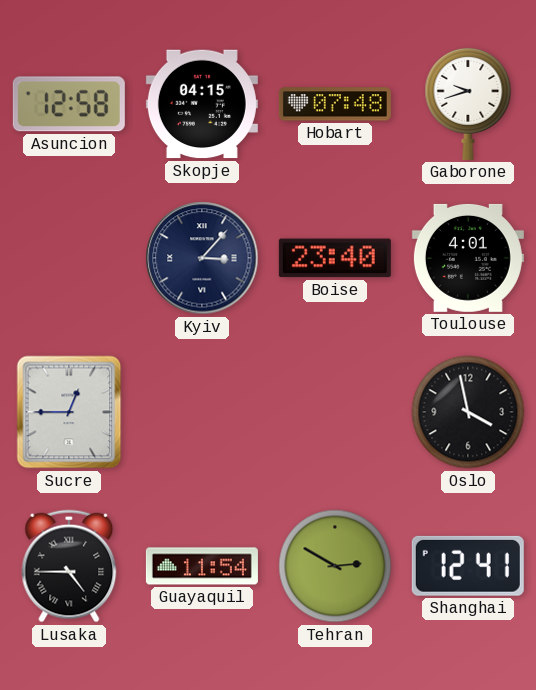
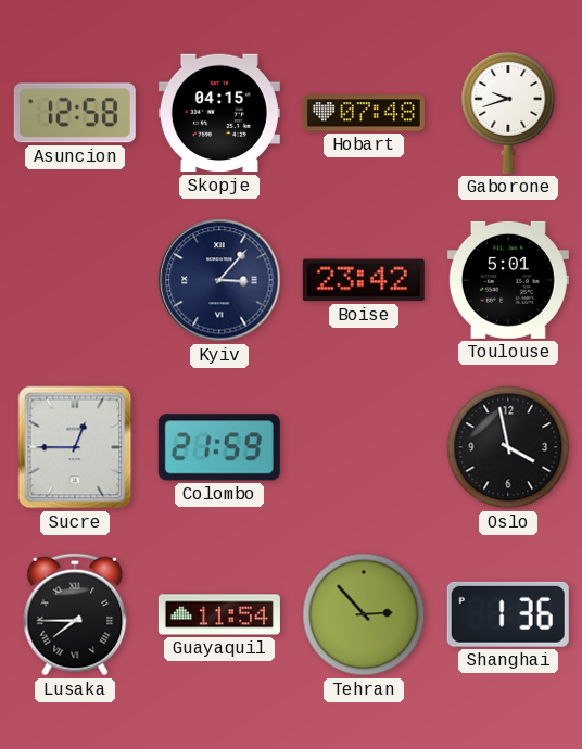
Boise: 23:40 -> 23:42
Toulouse: 4:01 -> 5:01
Colombo: none -> 21:59
Lusaka: 4:45 -> 7:45
Tehran: 2:50 -> 2:53
Shanghai: 12:41 -> 1:36
